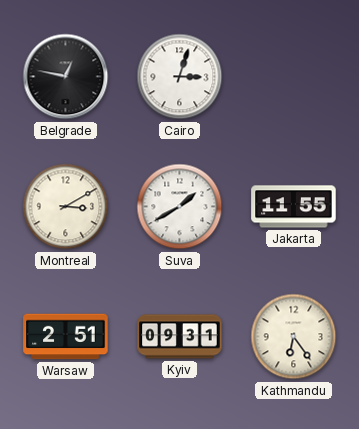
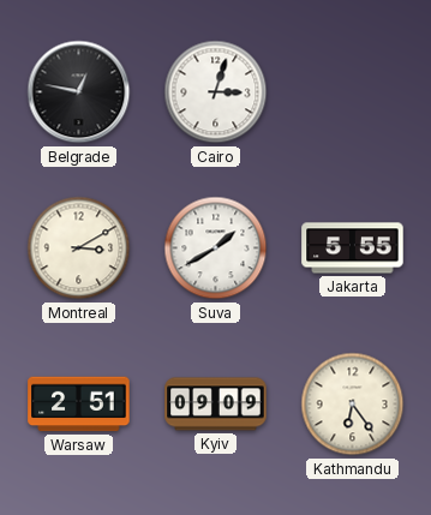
Jakarta: 11:55 -> 5:55
Kyiv: 09:31 -> 09:09
